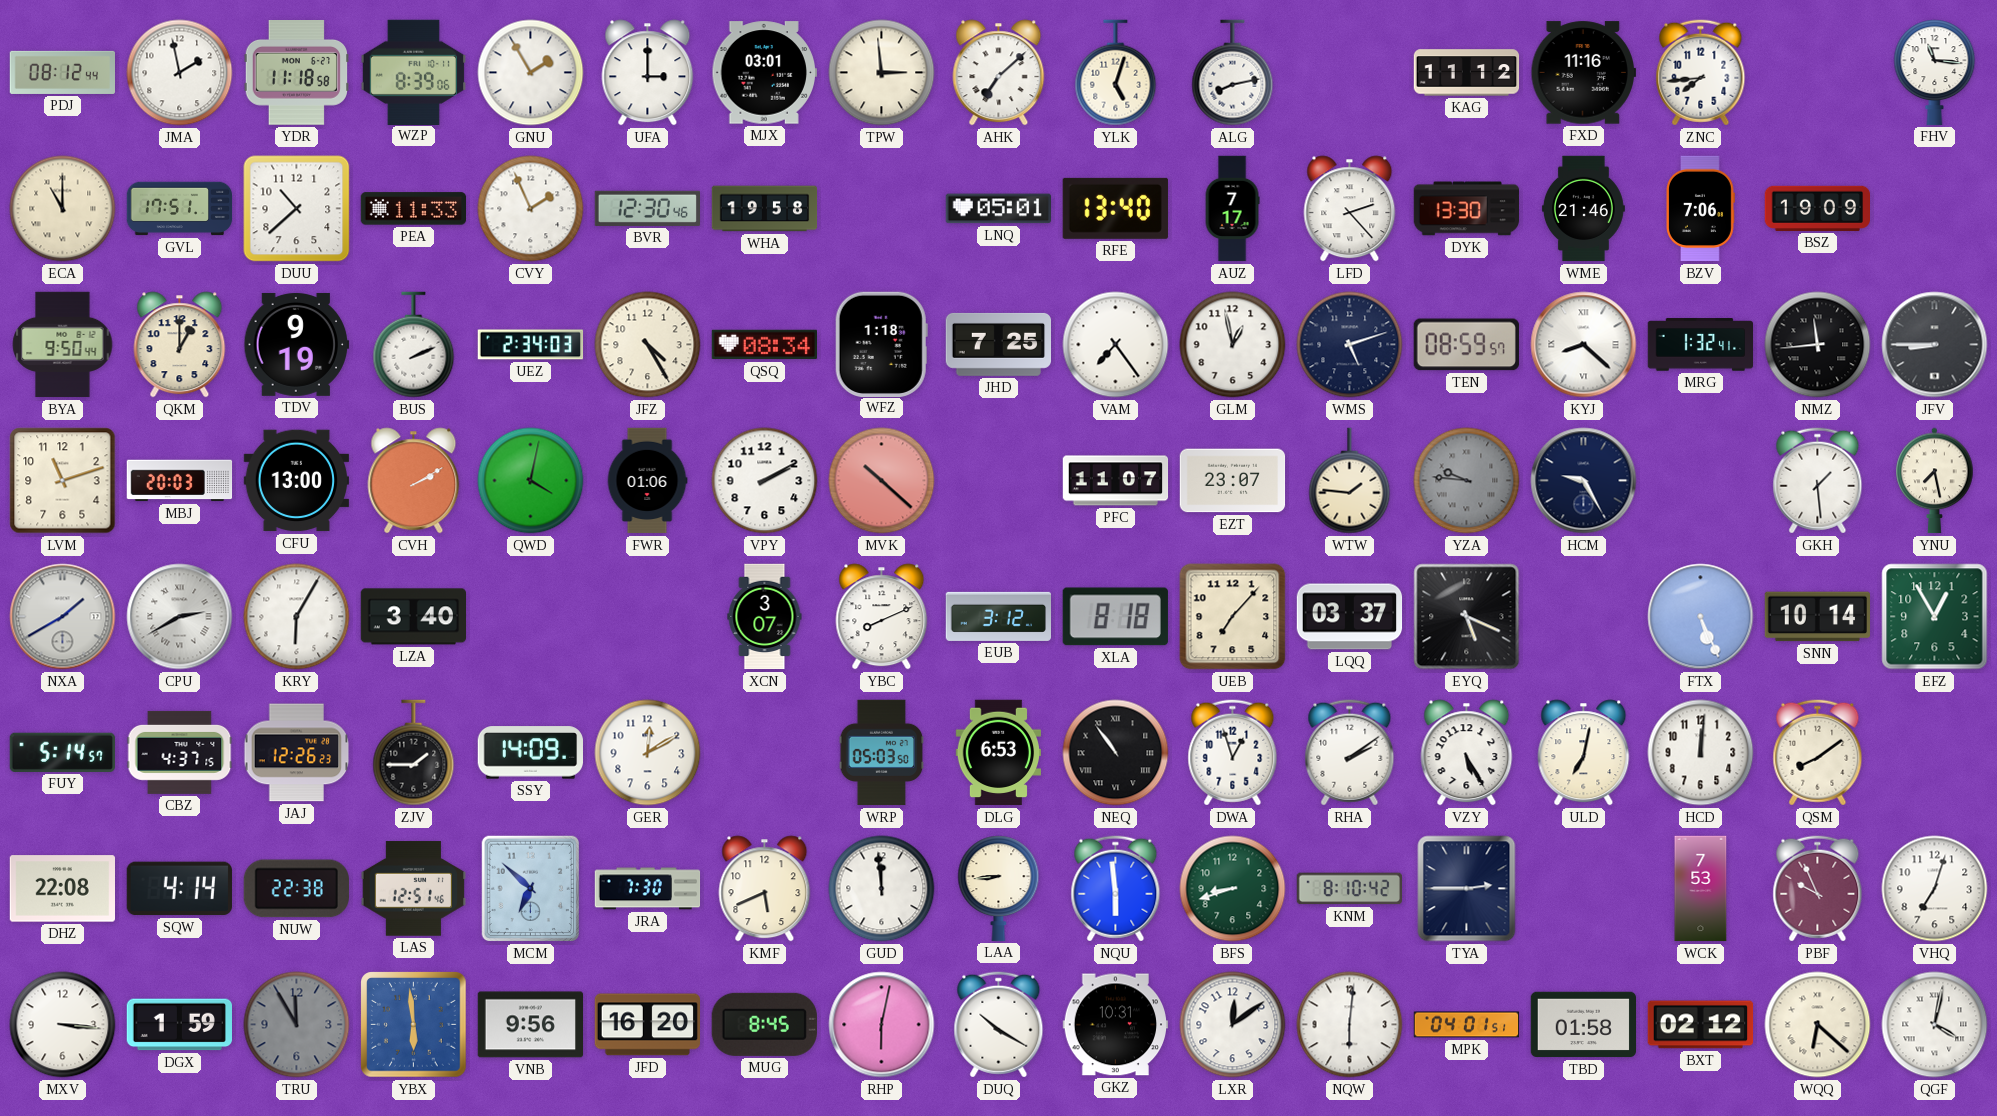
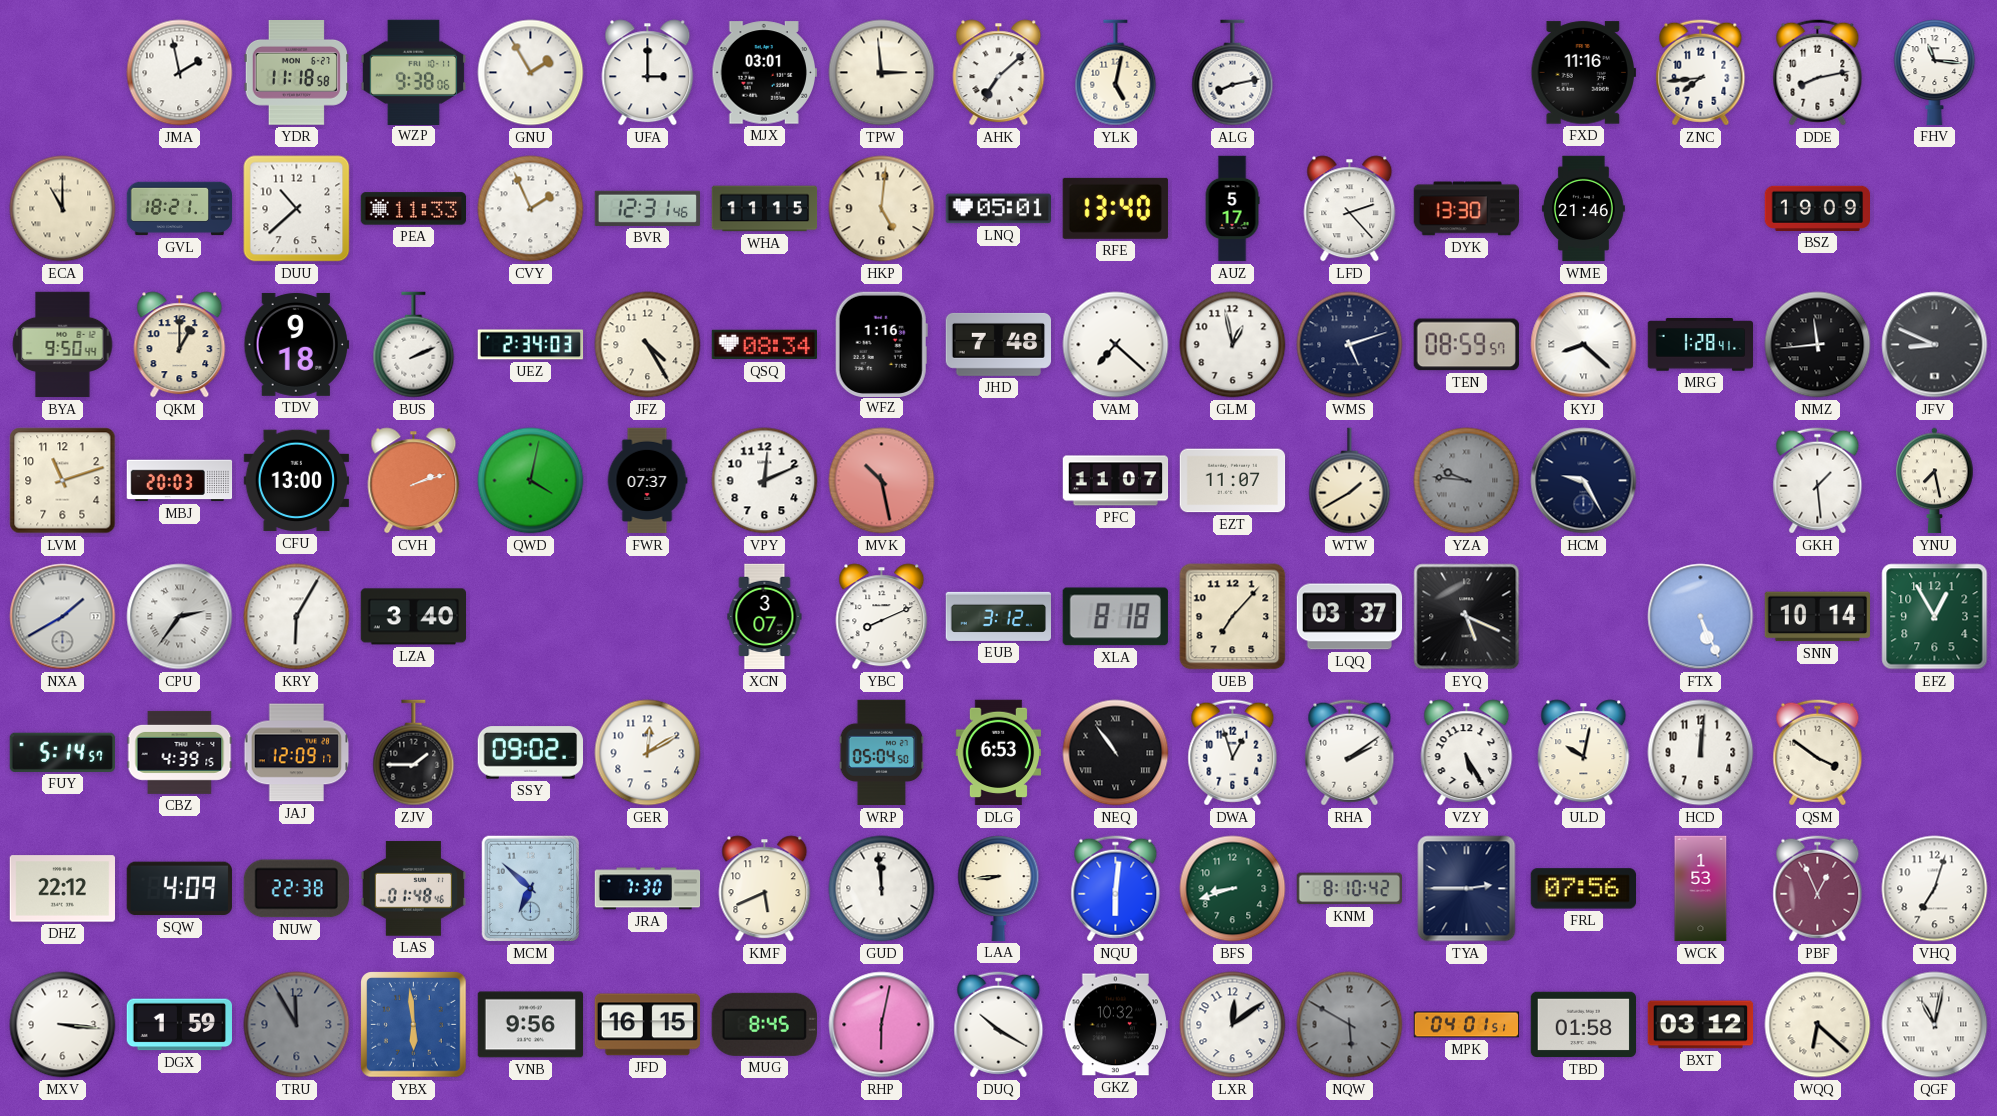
PDJ: 08:12 -> none
WZP: 8:39 -> 9:38
YLK: 5:03 -> 5:02
KAG: 11:12 -> none
DDE: none -> 8:13
GVL: 17:51 -> 18:21
BVR: 12:30 -> 12:31
WHA: 19:58 -> 11:15
HKP: none -> 5:01
AUZ: 7:17 -> 5:17
BZV: 7:06 -> none
TDV: 9:19 -> 9:18
WFZ: 1:18 -> 1:16
JHD: 7:25 -> 7:48
VAM: 7:24 -> 7:22
MRG: 1:32 -> 1:28
JFV: 8:45 -> 8:49
CVH: 2:10 -> 2:12
FWR: 01:06 -> 07:37
VPY: 2:10 -> 12:11
MVK: 10:22 -> 10:28
EZT: 23:07 -> 11:07
WTW: 1:46 -> 1:40
CPU: 2:40 -> 2:36
CBZ: 4:37 -> 4:39
JAJ: 12:26 -> 12:09
SSY: 14:09 -> 09:02
WRP: 05:03 -> 05:04
ULD: 7:02 -> 10:02
QSM: 8:09 -> 3:51
DHZ: 22:08 -> 22:12
SQW: 4:14 -> 4:09
LAS: 12:51 -> 01:48
NQU: 5:59 -> 6:01
FRL: none -> 07:56
WCK: 7:53 -> 1:53
PBF: 9:56 -> 12:56
JFD: 16:20 -> 16:15
GKZ: 10:31 -> 10:32
NQW: 6:01 -> 5:50
NQW dial: white -> grey
BXT: 02:12 -> 03:12
QGF: 4:02 -> 11:02
